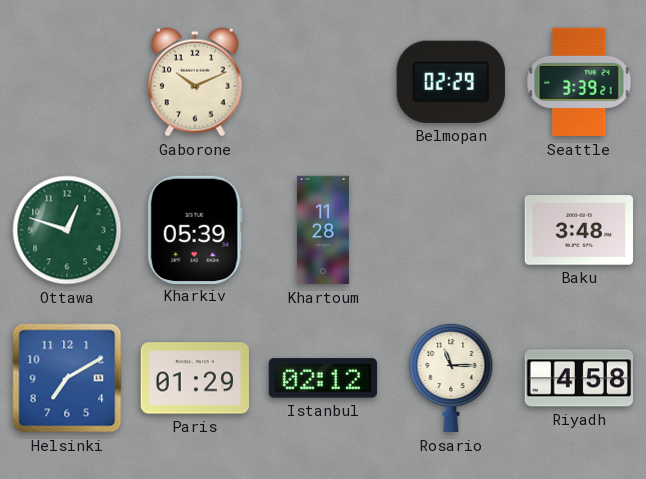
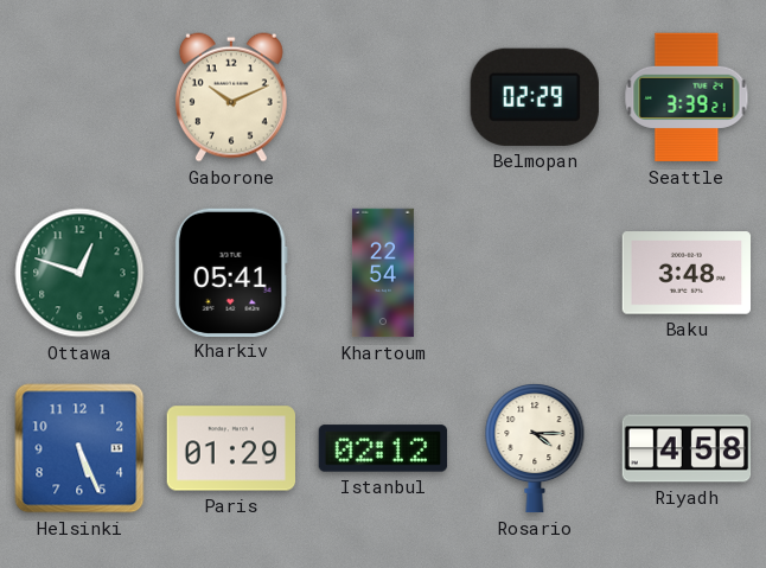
Kharkiv: 05:39 -> 05:41
Khartoum: 11:28 -> 22:54
Helsinki: 7:10 -> 5:26
Rosario: 11:15 -> 4:15
